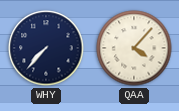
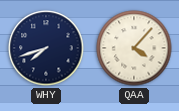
WHY: 7:37 -> 7:42
